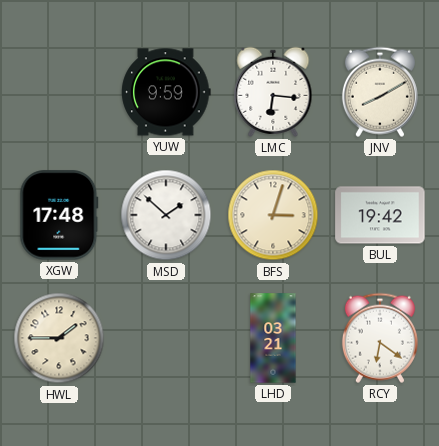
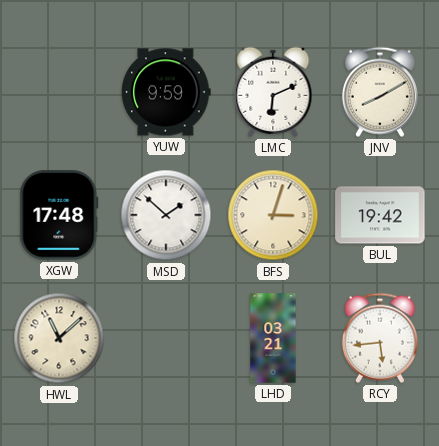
LMC: 6:16 -> 6:11
HWL: 1:45 -> 11:08
RCY: 6:21 -> 5:44
